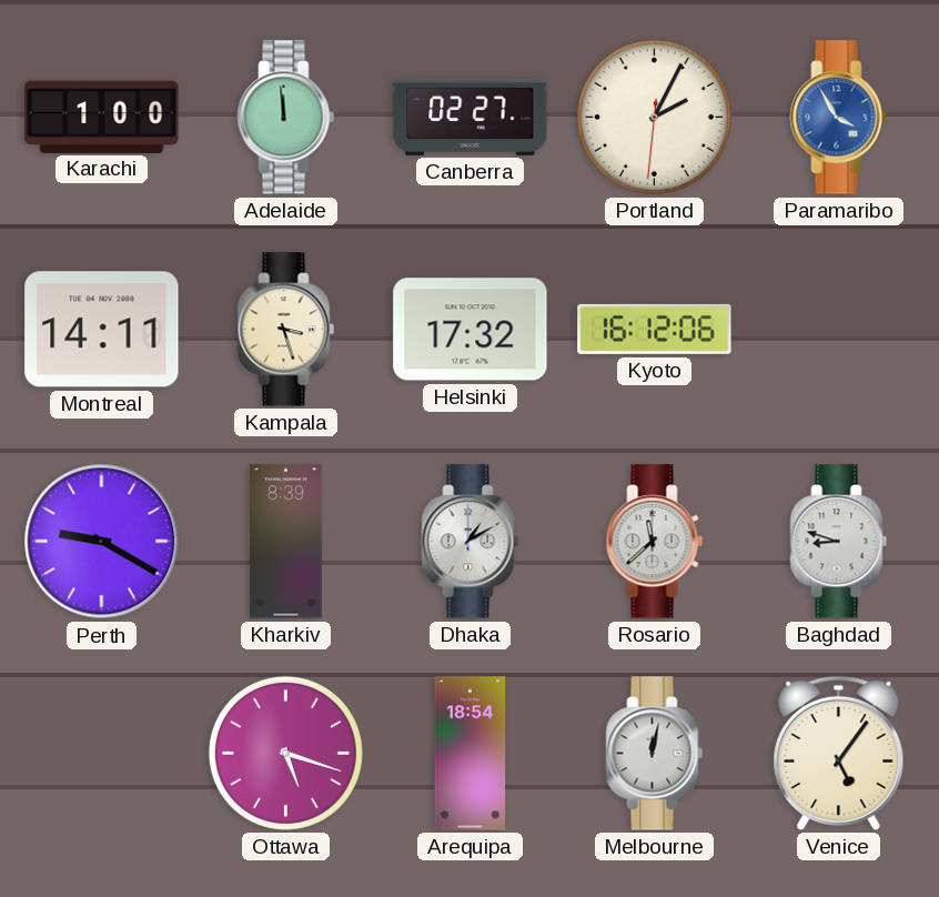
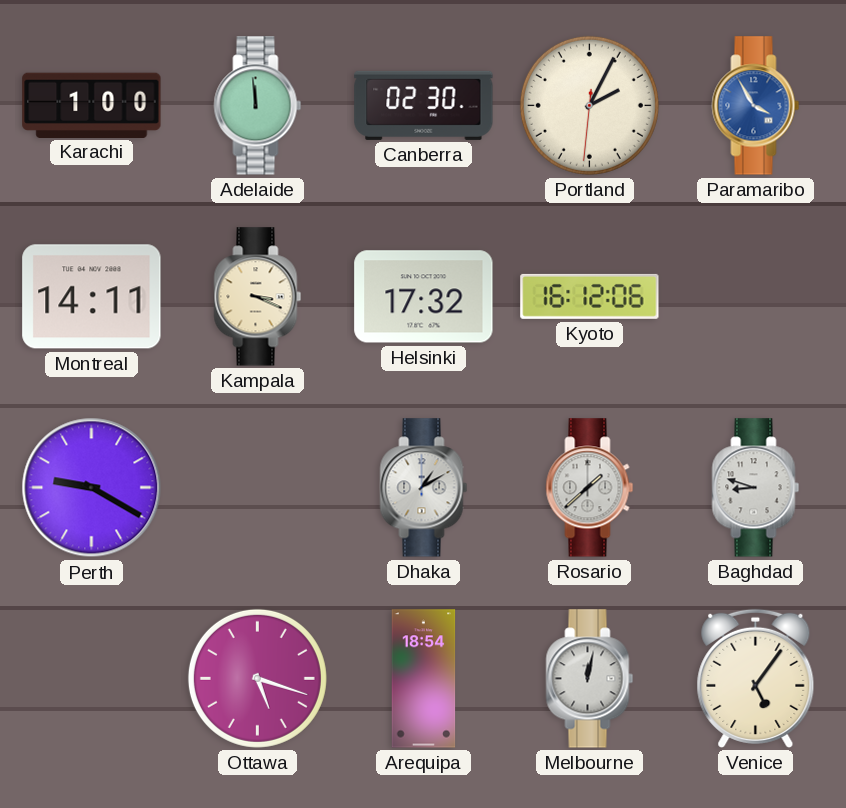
Canberra: 02:27 -> 02:30
Kampala: 3:27 -> 3:19
Kharkiv: 8:39 -> none
Rosario: 11:38 -> 1:38
